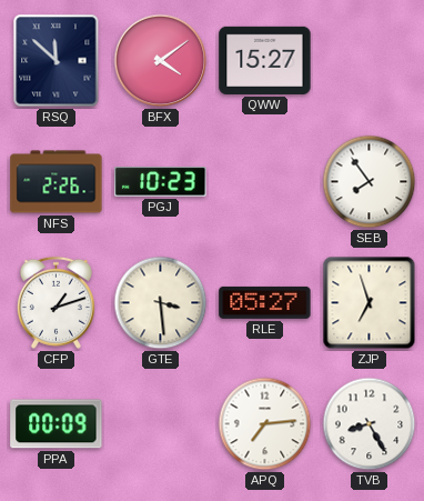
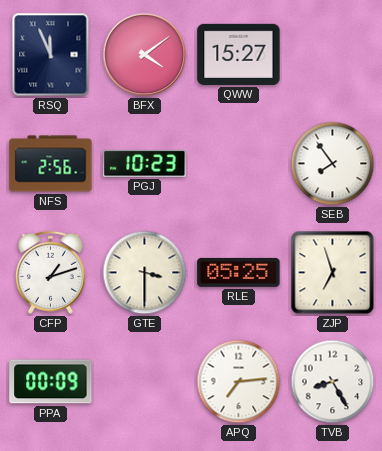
RSQ: 11:52 -> 11:56
NFS: 2:26 -> 2:56
GTE: 3:29 -> 3:30
RLE: 05:27 -> 05:25
